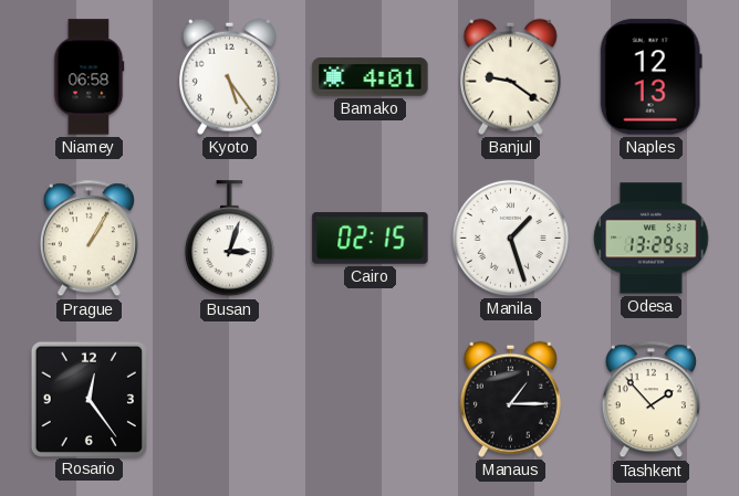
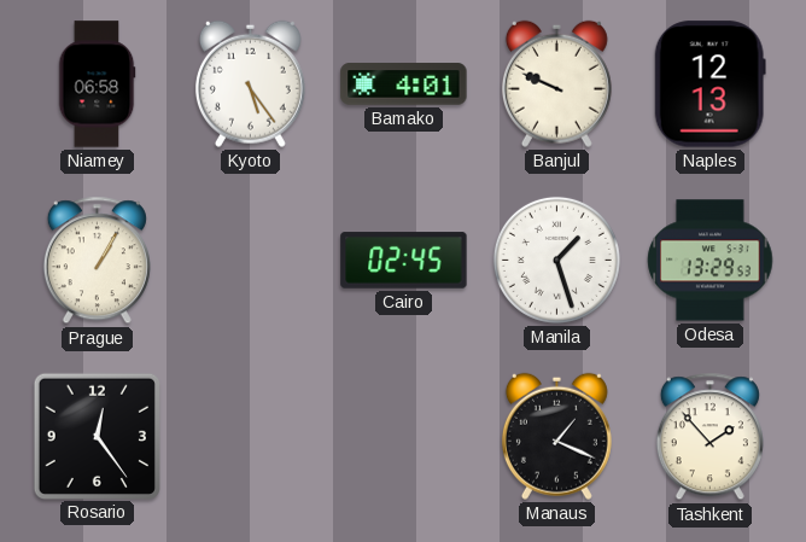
Banjul: 9:21 -> 9:49
Busan: 3:03 -> none
Cairo: 02:15 -> 02:45
Manaus: 1:15 -> 1:19
